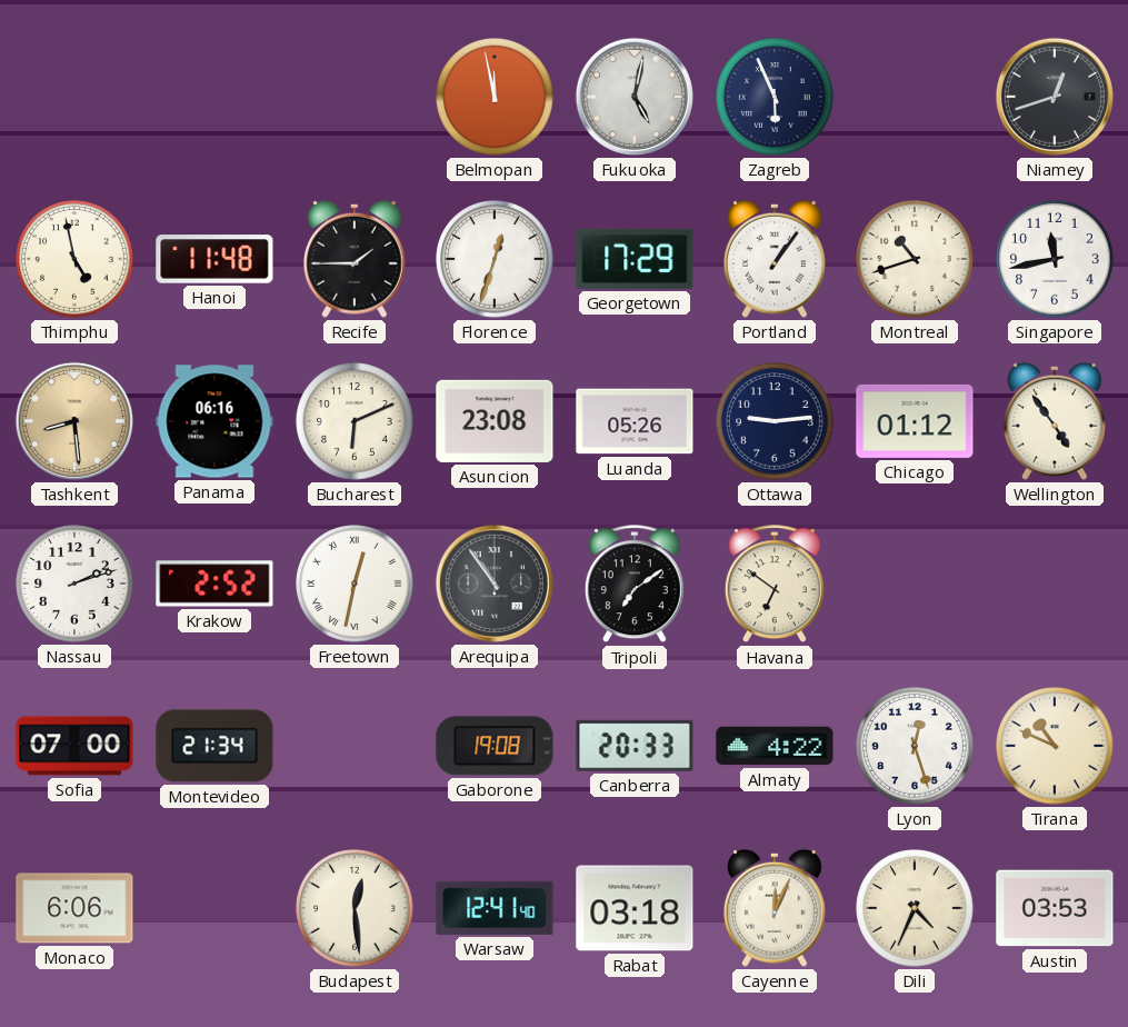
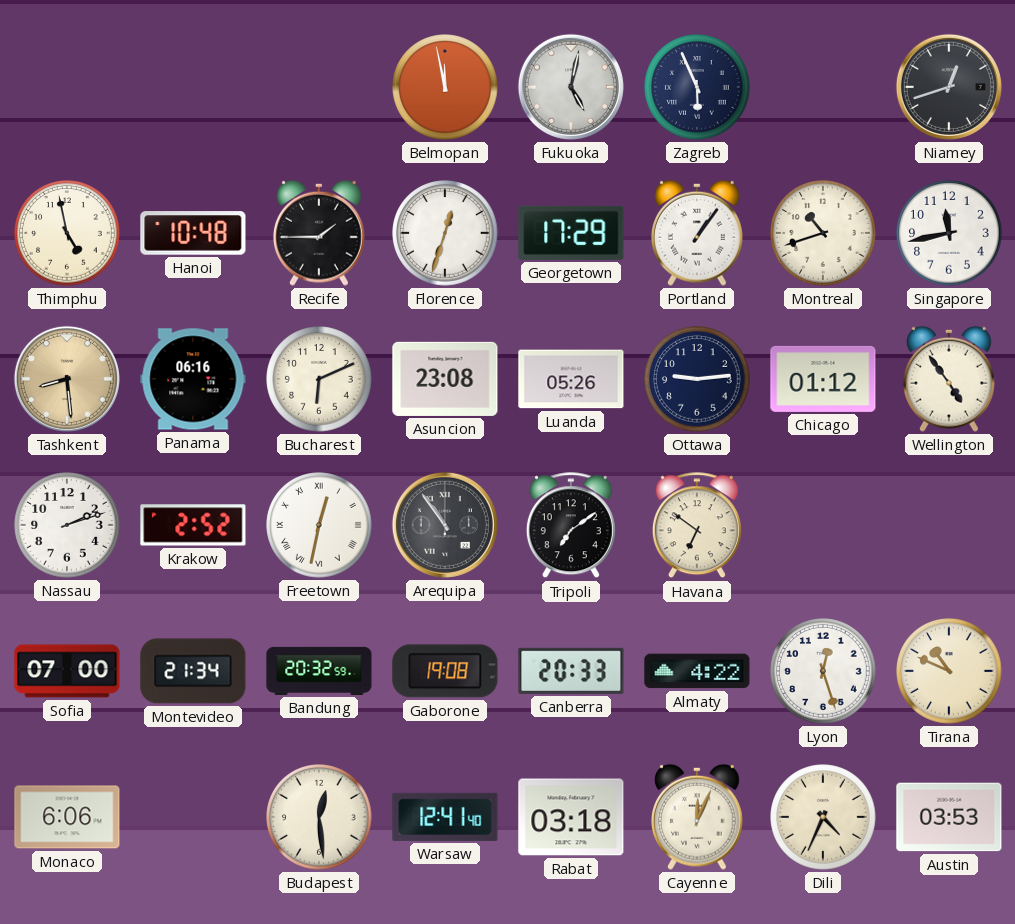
Hanoi: 11:48 -> 10:48
Bandung: none -> 20:32
